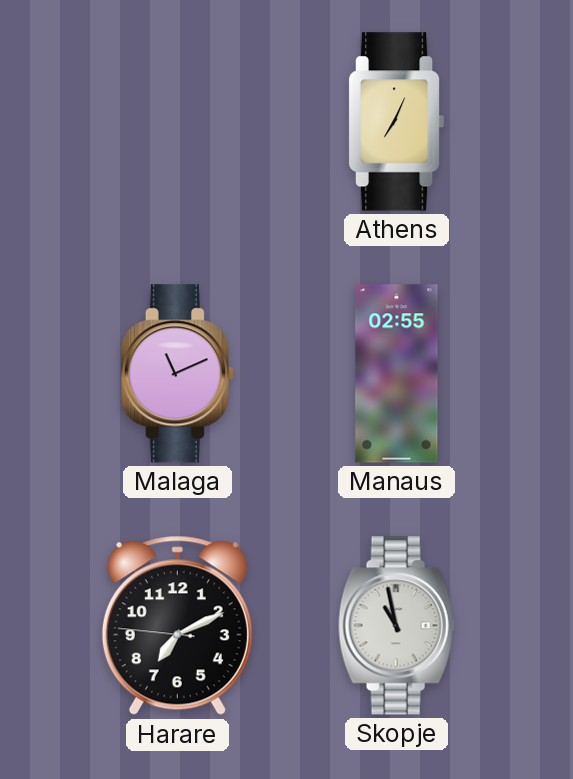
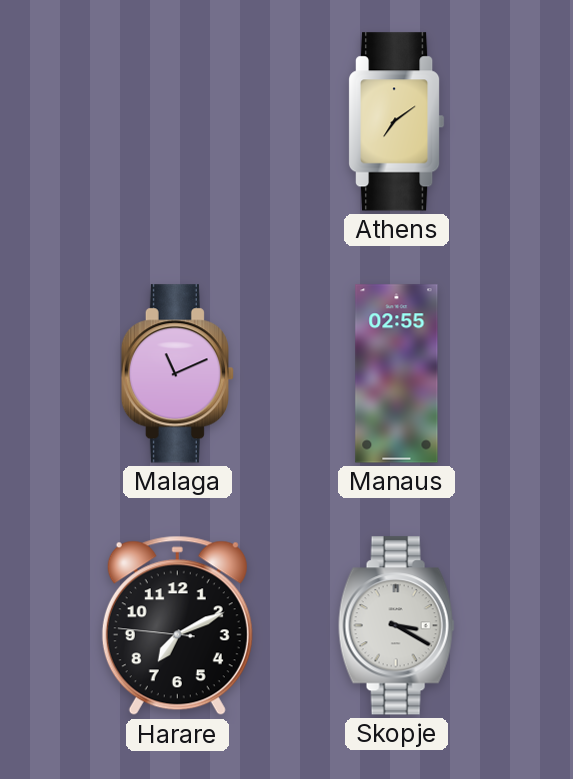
Athens: 7:04 -> 7:09
Skopje: 10:58 -> 3:20
